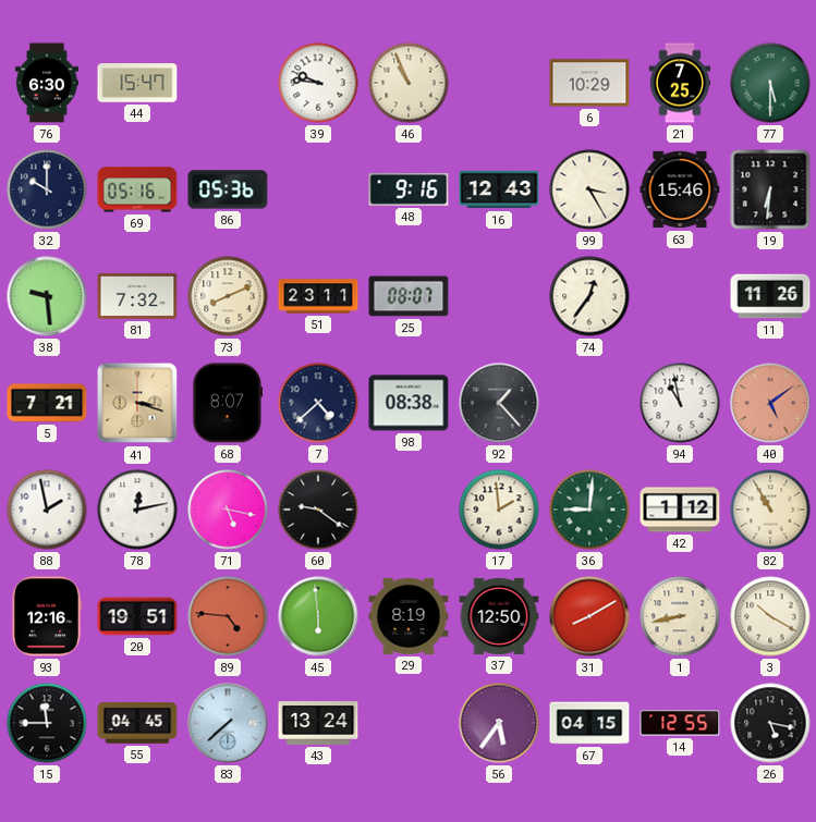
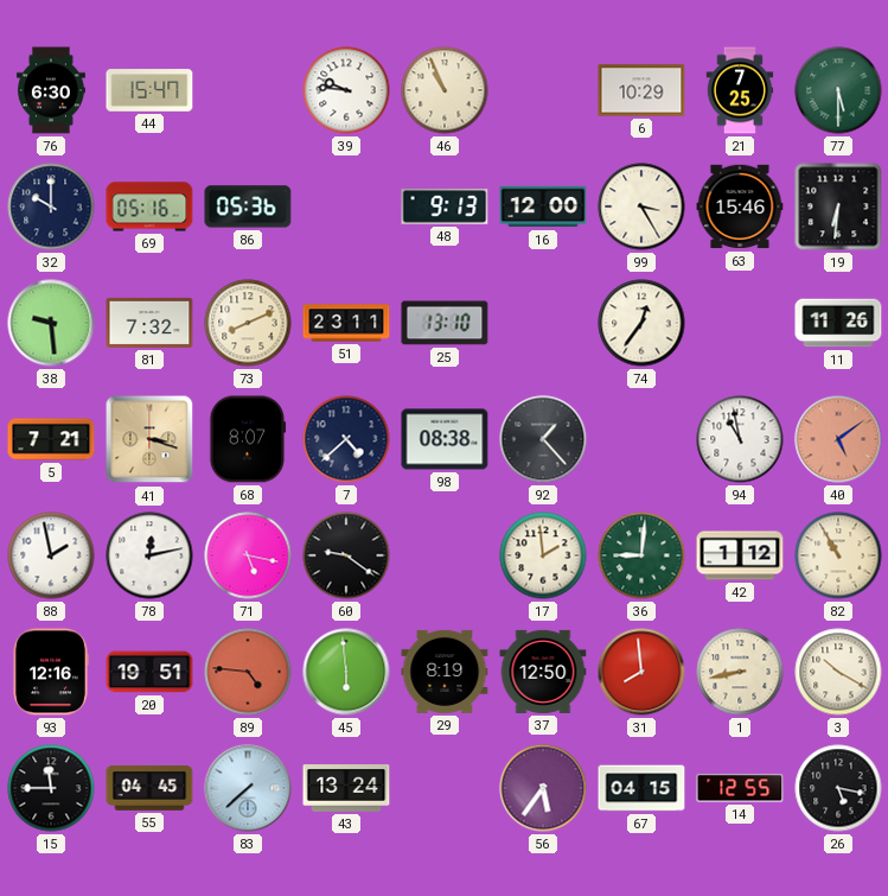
48: 9:16 -> 9:13
16: 12:43 -> 12:00
25: 08:07 -> 13:10
31: 8:10 -> 7:59
